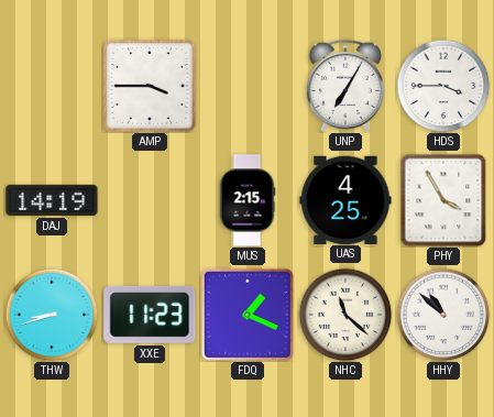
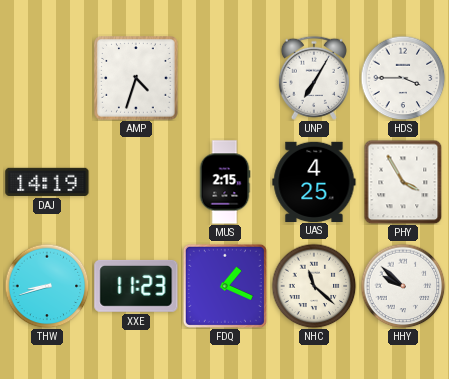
AMP: 3:45 -> 4:33
HHY: 10:52 -> 9:52
